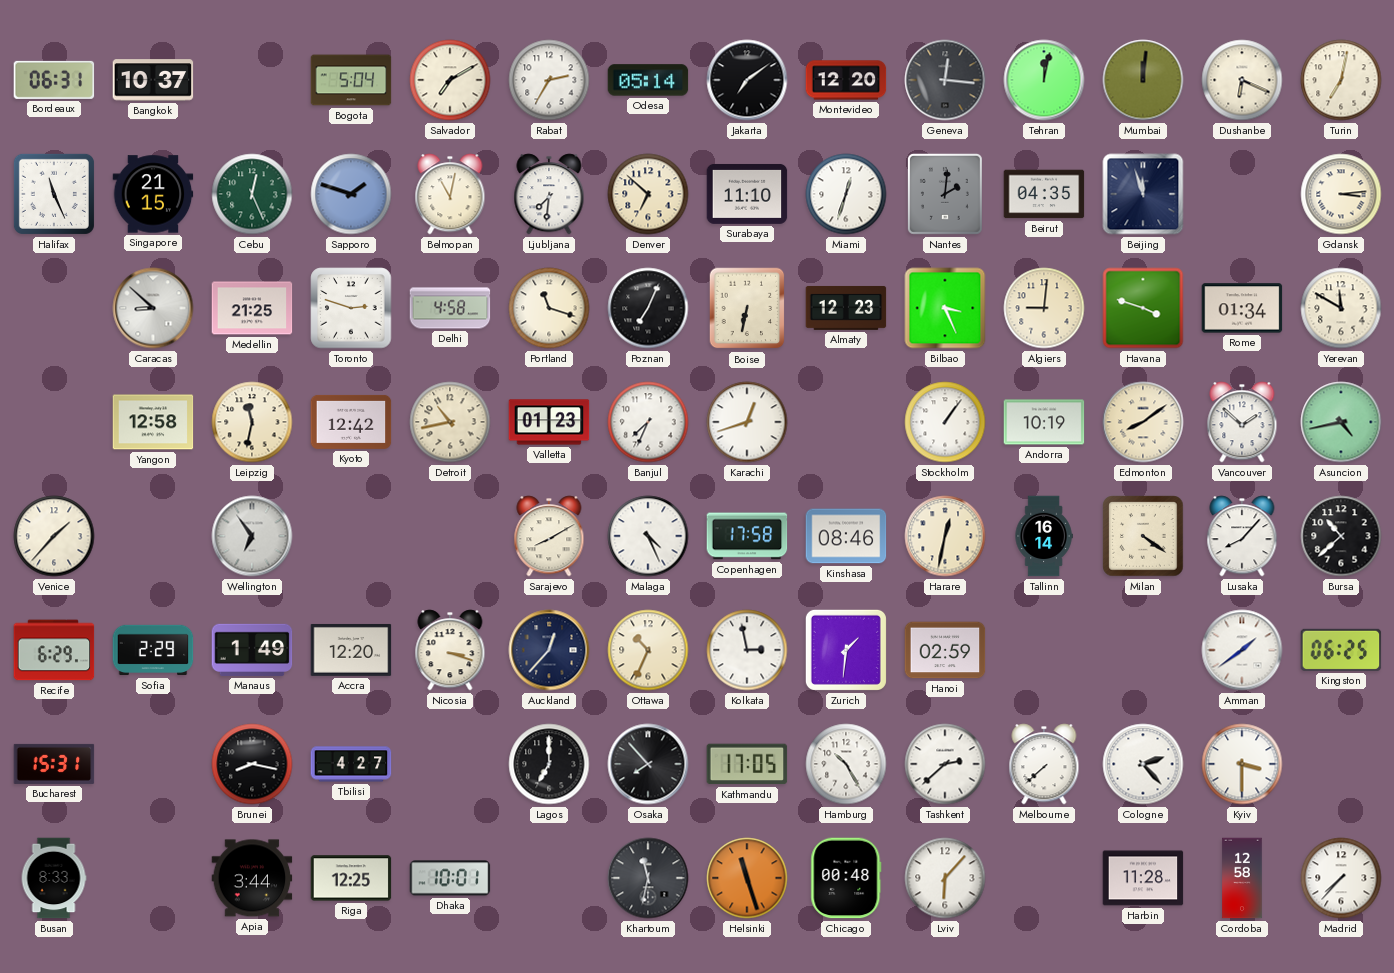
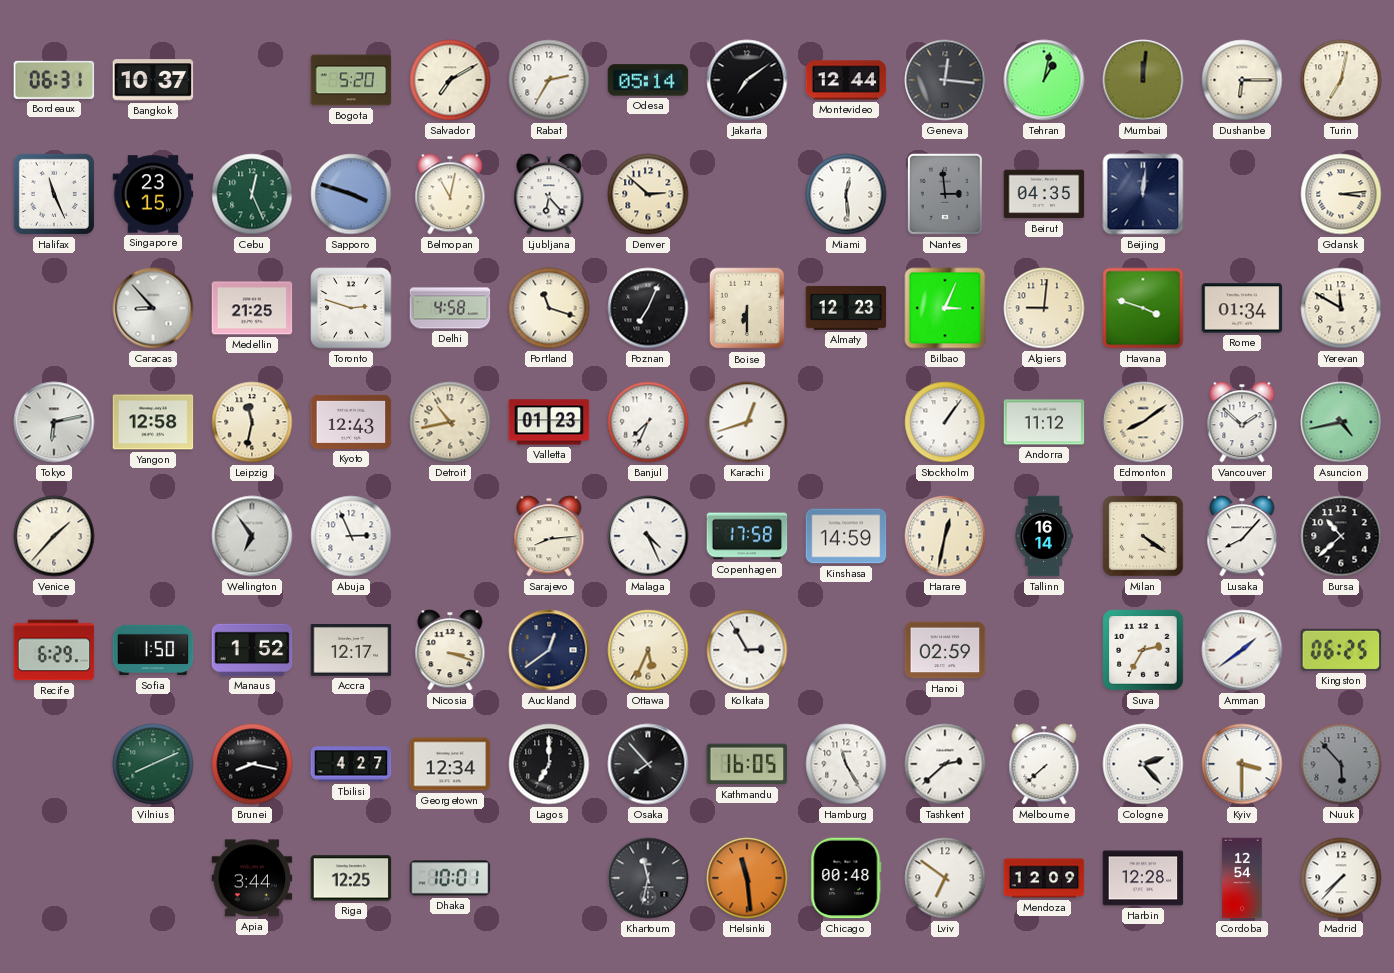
Bogota: 5:04 -> 5:20
Montevideo: 12:20 -> 12:44
Tehran: 12:02 -> 1:02
Dushanbe: 6:19 -> 6:15
Singapore: 21:15 -> 23:15
Sapporo: 1:48 -> 3:48
Ljubljana: 7:31 -> 6:23
Denver: 6:52 -> 2:52
Surabaya: 11:10 -> none
Miami: 12:33 -> 12:29
Nantes: 2:01 -> 2:59
Beijing: 11:57 -> 12:01
Caracas: 8:52 -> 8:53
Boise: 6:32 -> 6:30
Bilbao: 3:26 -> 3:04
Tokyo: none -> 6:13
Kyoto: 12:42 -> 12:43
Andorra: 10:19 -> 11:12
Abuja: none -> 2:56
Sarajevo: 8:10 -> 8:14
Kinshasa: 08:46 -> 14:59
Sofia: 2:29 -> 1:50
Manaus: 1:49 -> 1:52
Accra: 12:20 -> 12:17
Auckland: 12:37 -> 12:39
Ottawa: 10:34 -> 5:34
Kolkata: 2:58 -> 2:55
Zurich: 1:31 -> none
Suva: none -> 2:35
Bucharest: 15:31 -> none
Vilnius: none -> 8:11
Georgetown: none -> 12:34
Kathmandu: 17:05 -> 16:05
Hamburg: 10:25 -> 11:25
Nuuk: none -> 5:53
Busan: 8:33 -> none
Helsinki: 11:27 -> 11:29
Lviv: 6:07 -> 6:51
Mendoza: none -> 12:09
Harbin: 11:28 -> 12:28
Cordoba: 12:58 -> 12:54
